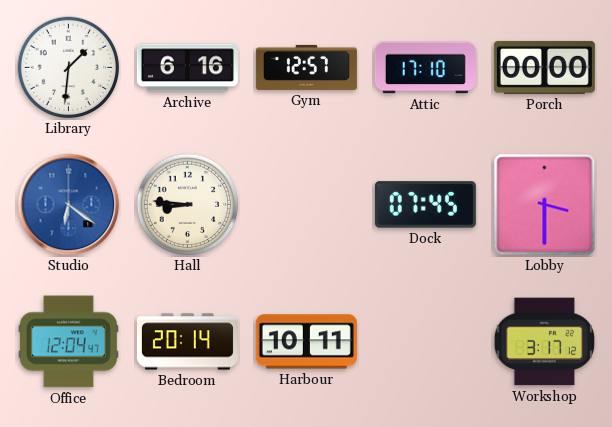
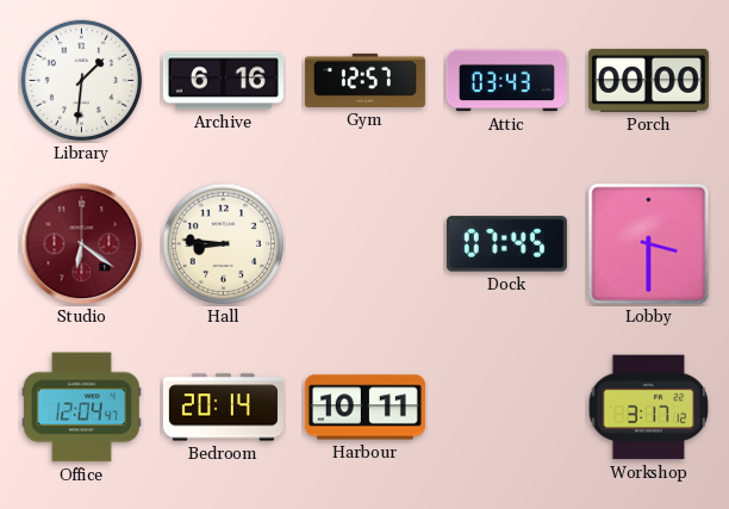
Attic: 17:10 -> 03:43
Studio dial: blue -> burgundy
